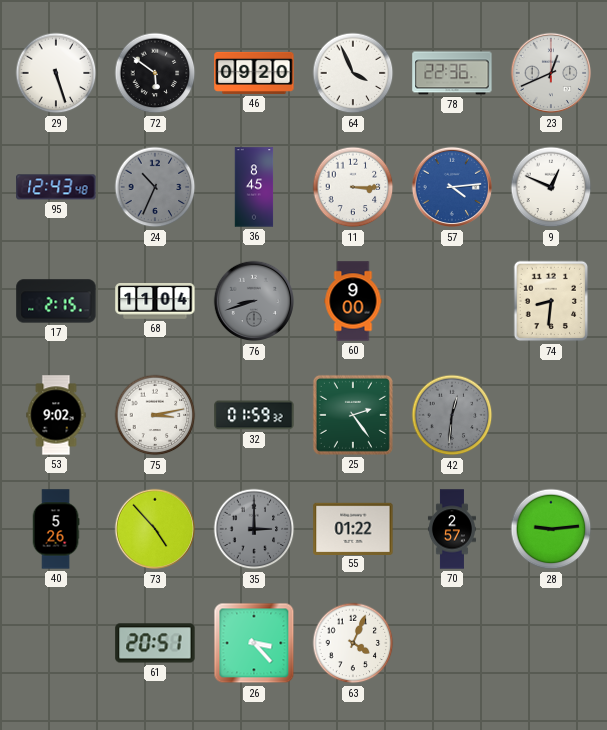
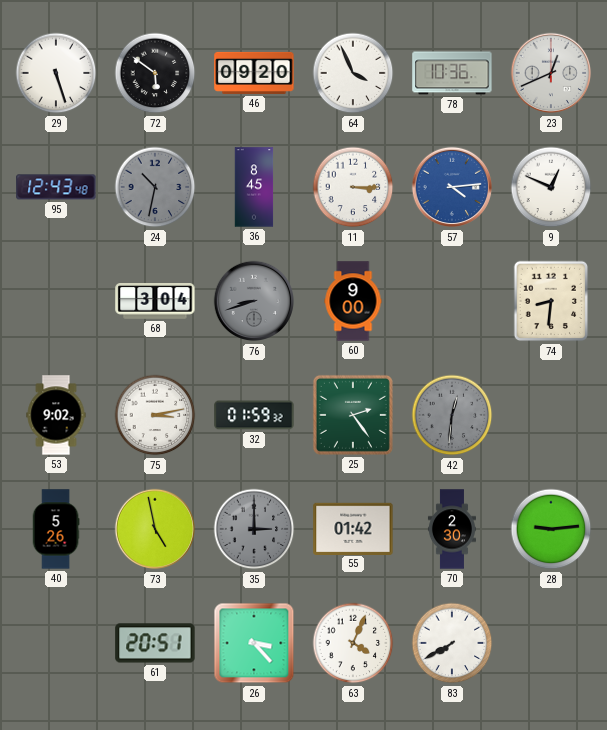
78: 22:36 -> 10:36
24: 10:34 -> 10:32
17: 2:15 -> none
68: 11:04 -> 3:04
73: 4:53 -> 4:58
55: 01:22 -> 01:42
70: 2:57 -> 2:30
83: none -> 7:40
